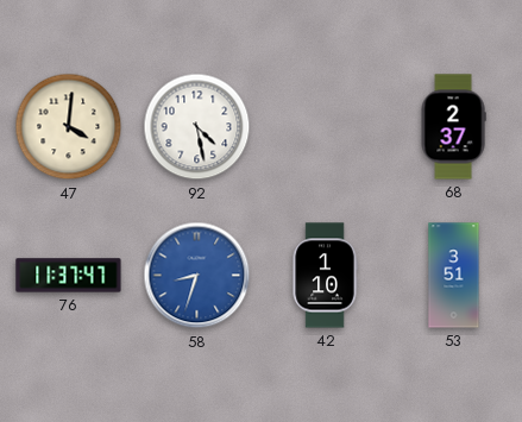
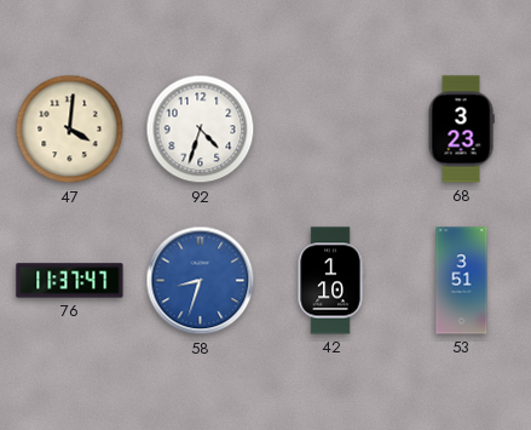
92: 4:28 -> 4:33
68: 2:37 -> 3:23
